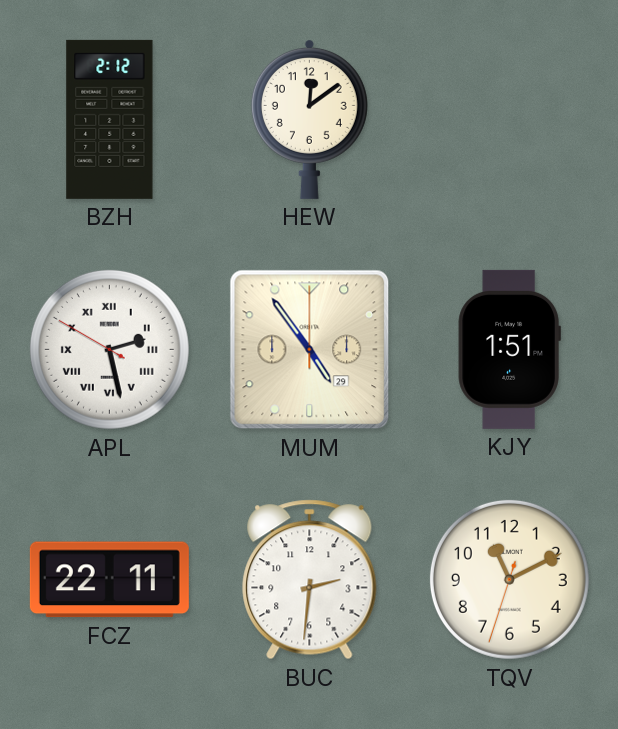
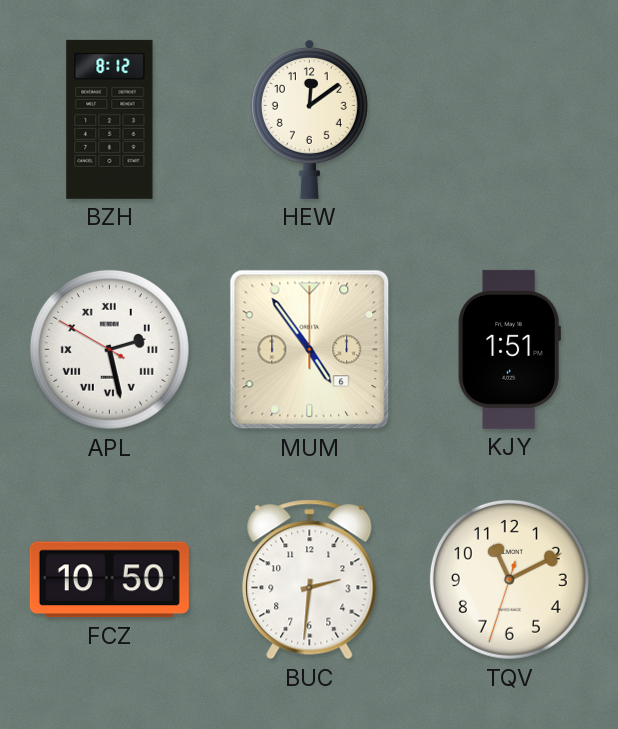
BZH: 2:12 -> 8:12
MUM date: 29 -> 6
FCZ: 22:11 -> 10:50
